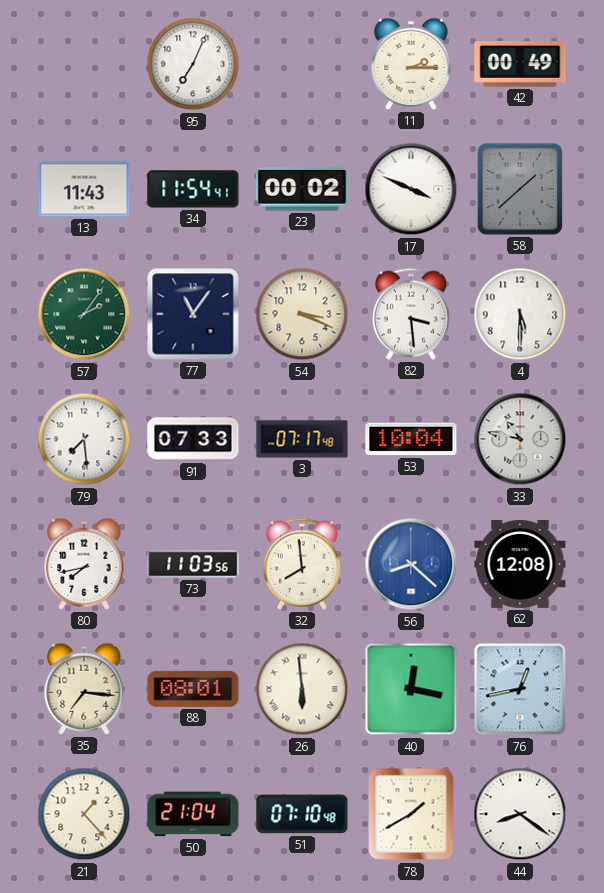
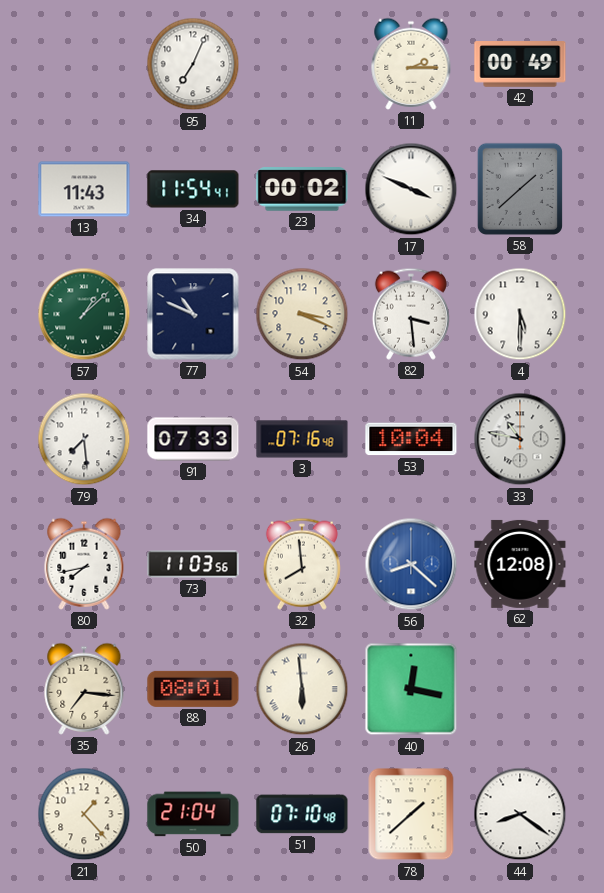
57: 2:06 -> 1:08
77: 11:06 -> 10:49
3: 07:17 -> 07:16
76: 12:43 -> none
78: 1:40 -> 1:38
